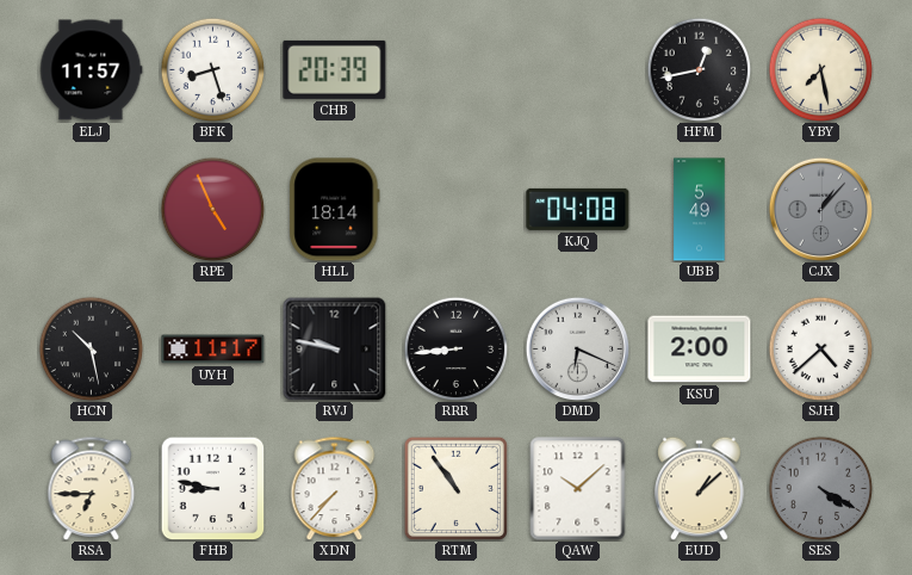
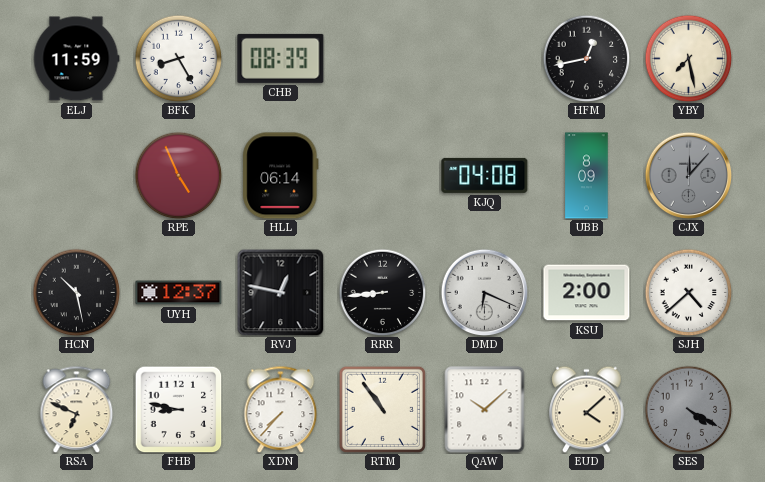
ELJ: 11:57 -> 11:59
BFK: 8:27 -> 8:25
CHB: 20:39 -> 08:39
HLL: 18:14 -> 06:14
UBB: 5:49 -> 8:09
CJX: 1:07 -> 12:07
UYH: 11:17 -> 12:37
RVJ: 9:47 -> 12:47
RSA: 6:45 -> 6:49
EUD: 1:08 -> 4:08
